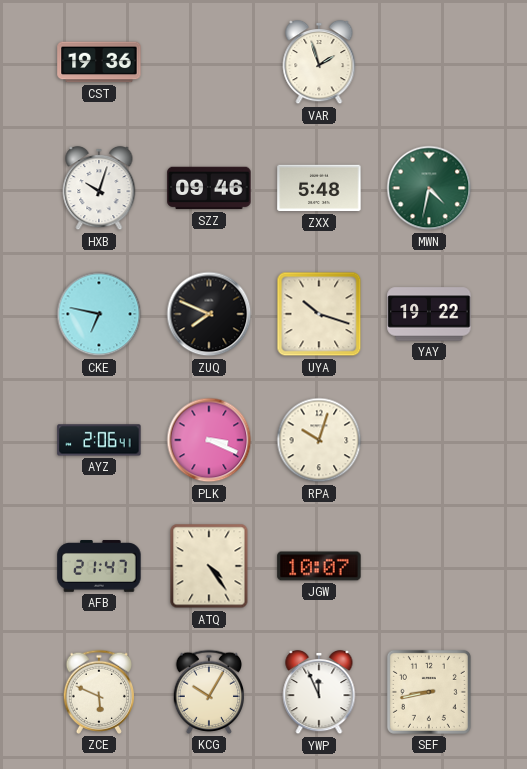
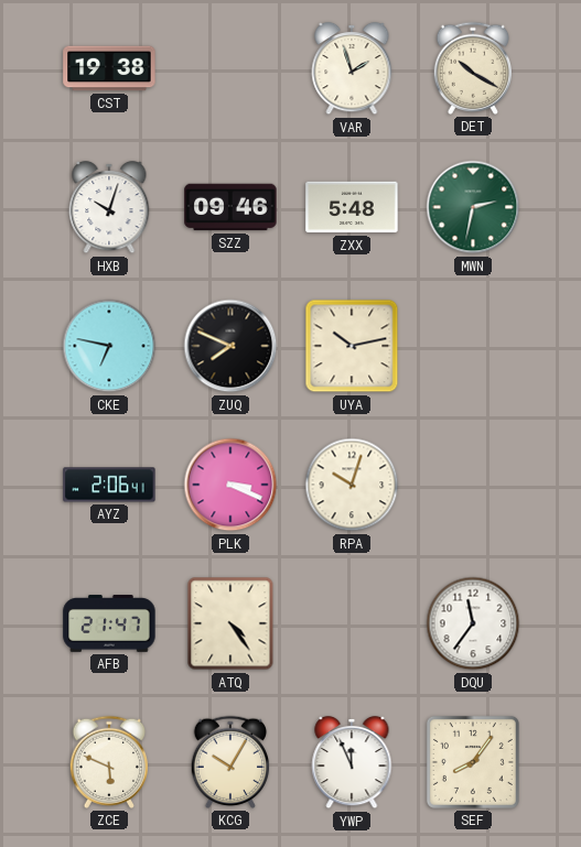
CST: 19:36 -> 19:38
DET: none -> 10:20
MWN: 4:32 -> 2:32
UYA: 10:18 -> 10:13
YAY: 19:22 -> none
JGW: 10:07 -> none
DQU: none -> 11:36
SEF: 8:43 -> 8:06
